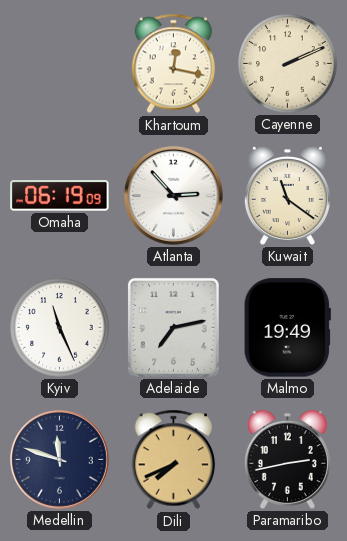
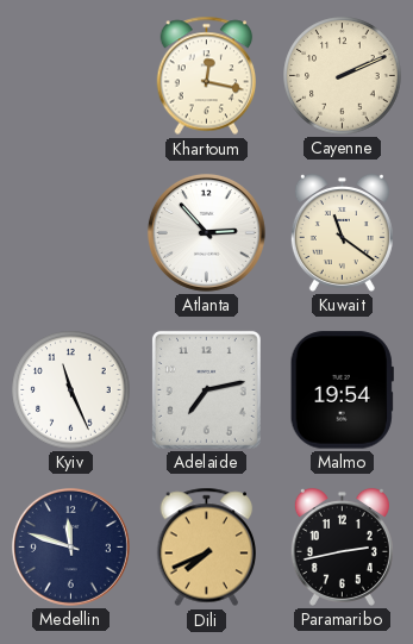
Omaha: 06:19 -> none
Malmo: 19:49 -> 19:54
